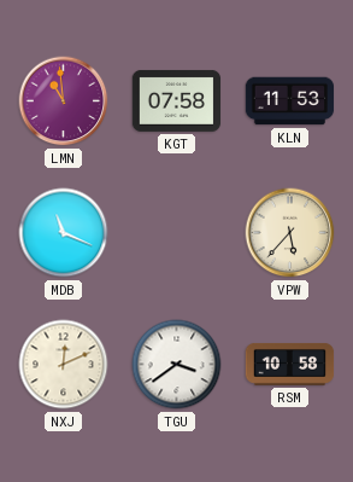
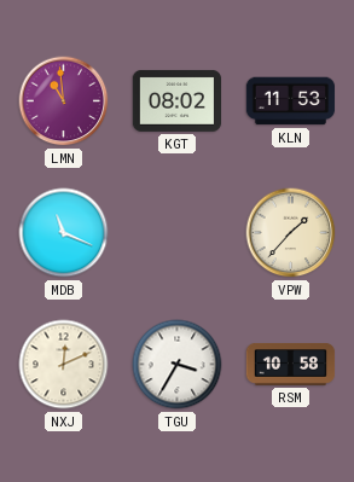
KGT: 07:58 -> 08:02
VPW: 5:37 -> 1:37
TGU: 3:39 -> 3:35
